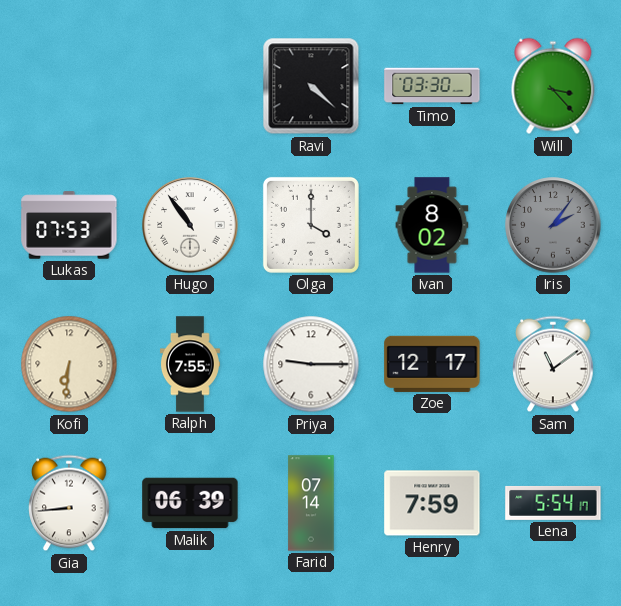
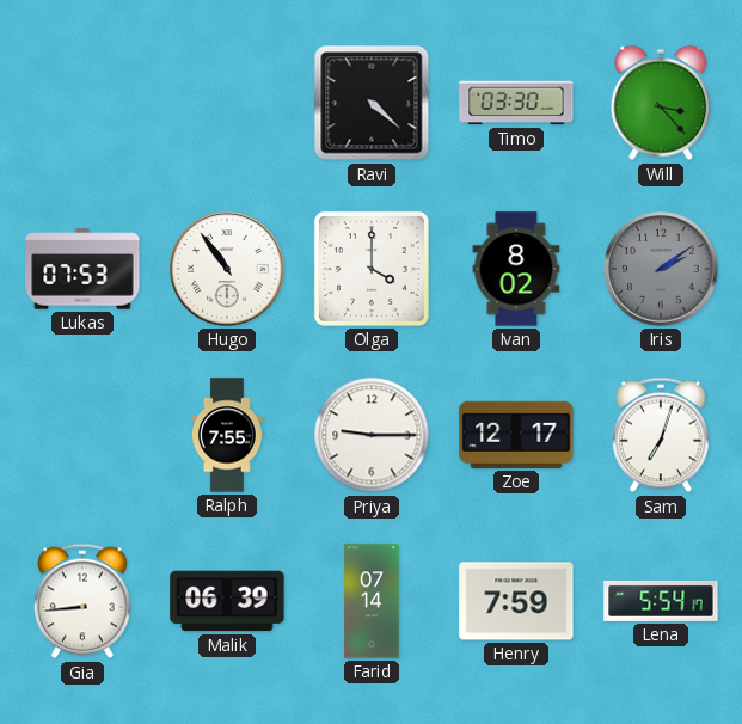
Iris: 2:06 -> 2:09
Kofi: 6:31 -> none
Sam: 11:09 -> 7:03
